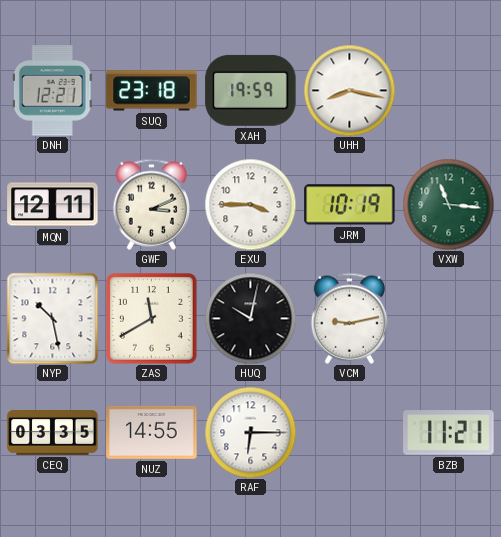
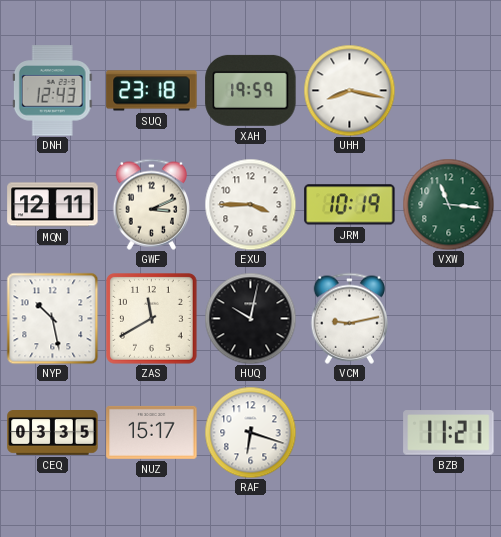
DNH: 12:21 -> 12:43
NUZ: 14:55 -> 15:17
RAF: 6:15 -> 6:18
